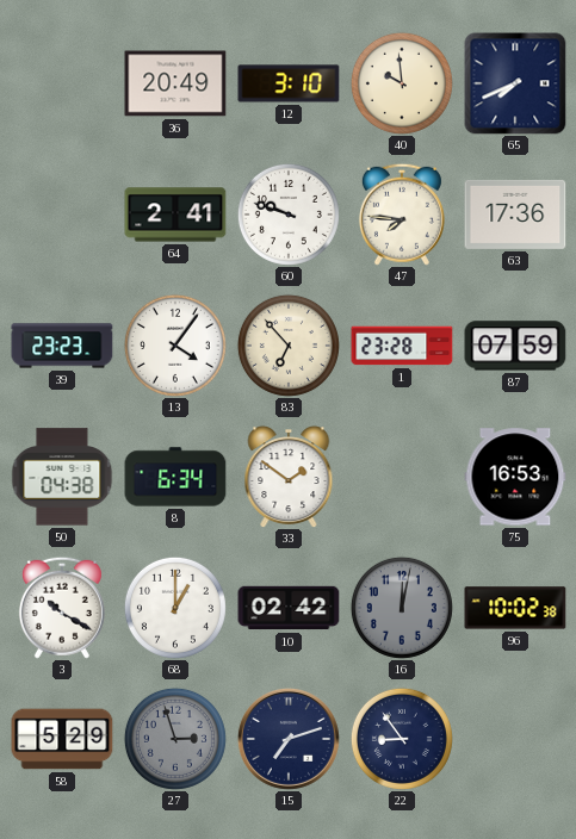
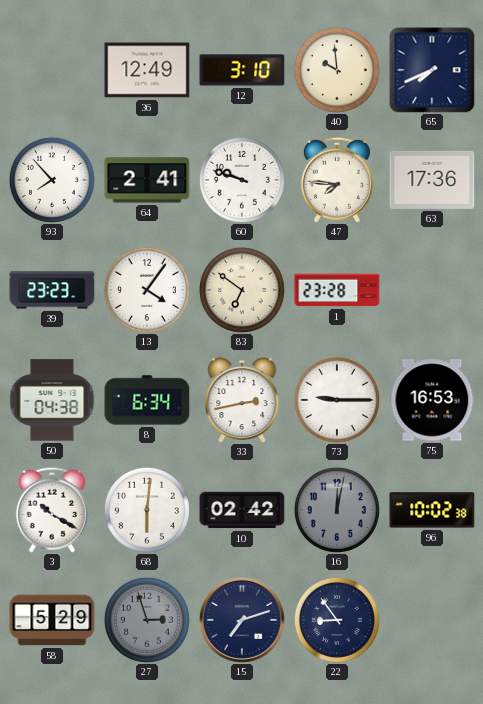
36: 20:49 -> 12:49
93: none -> 7:53
83: 6:53 -> 6:51
87: 07:59 -> none
33: 1:51 -> 2:43
73: none -> 9:15
68: 1:00 -> 6:01
